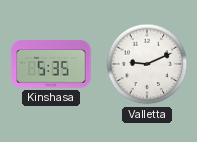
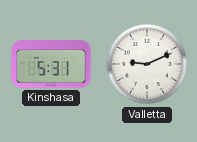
Kinshasa: 5:35 -> 5:31
